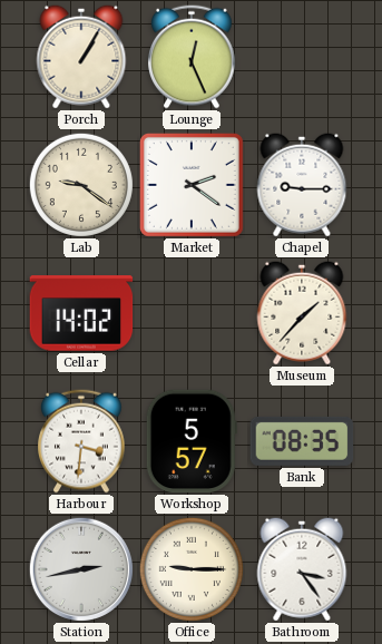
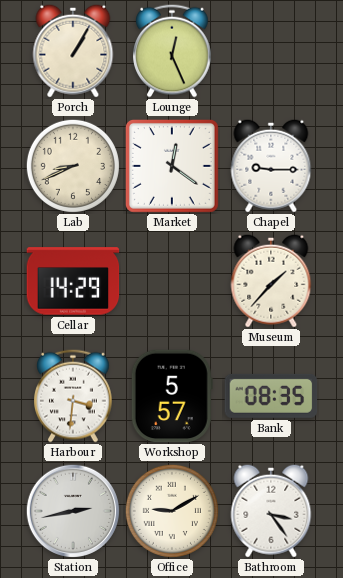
Lab: 9:21 -> 8:41
Market: 2:21 -> 12:21
Cellar: 14:02 -> 14:29
Office: 9:15 -> 9:10
